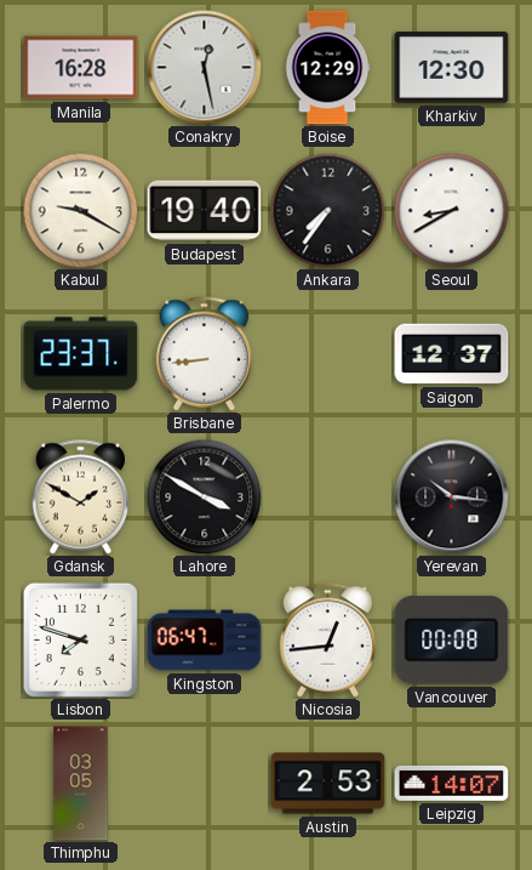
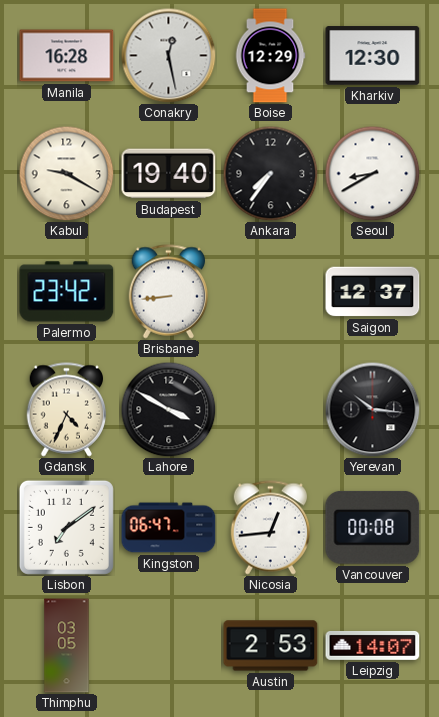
Palermo: 23:37 -> 23:42
Gdansk: 1:50 -> 4:34
Lisbon: 7:48 -> 7:09
